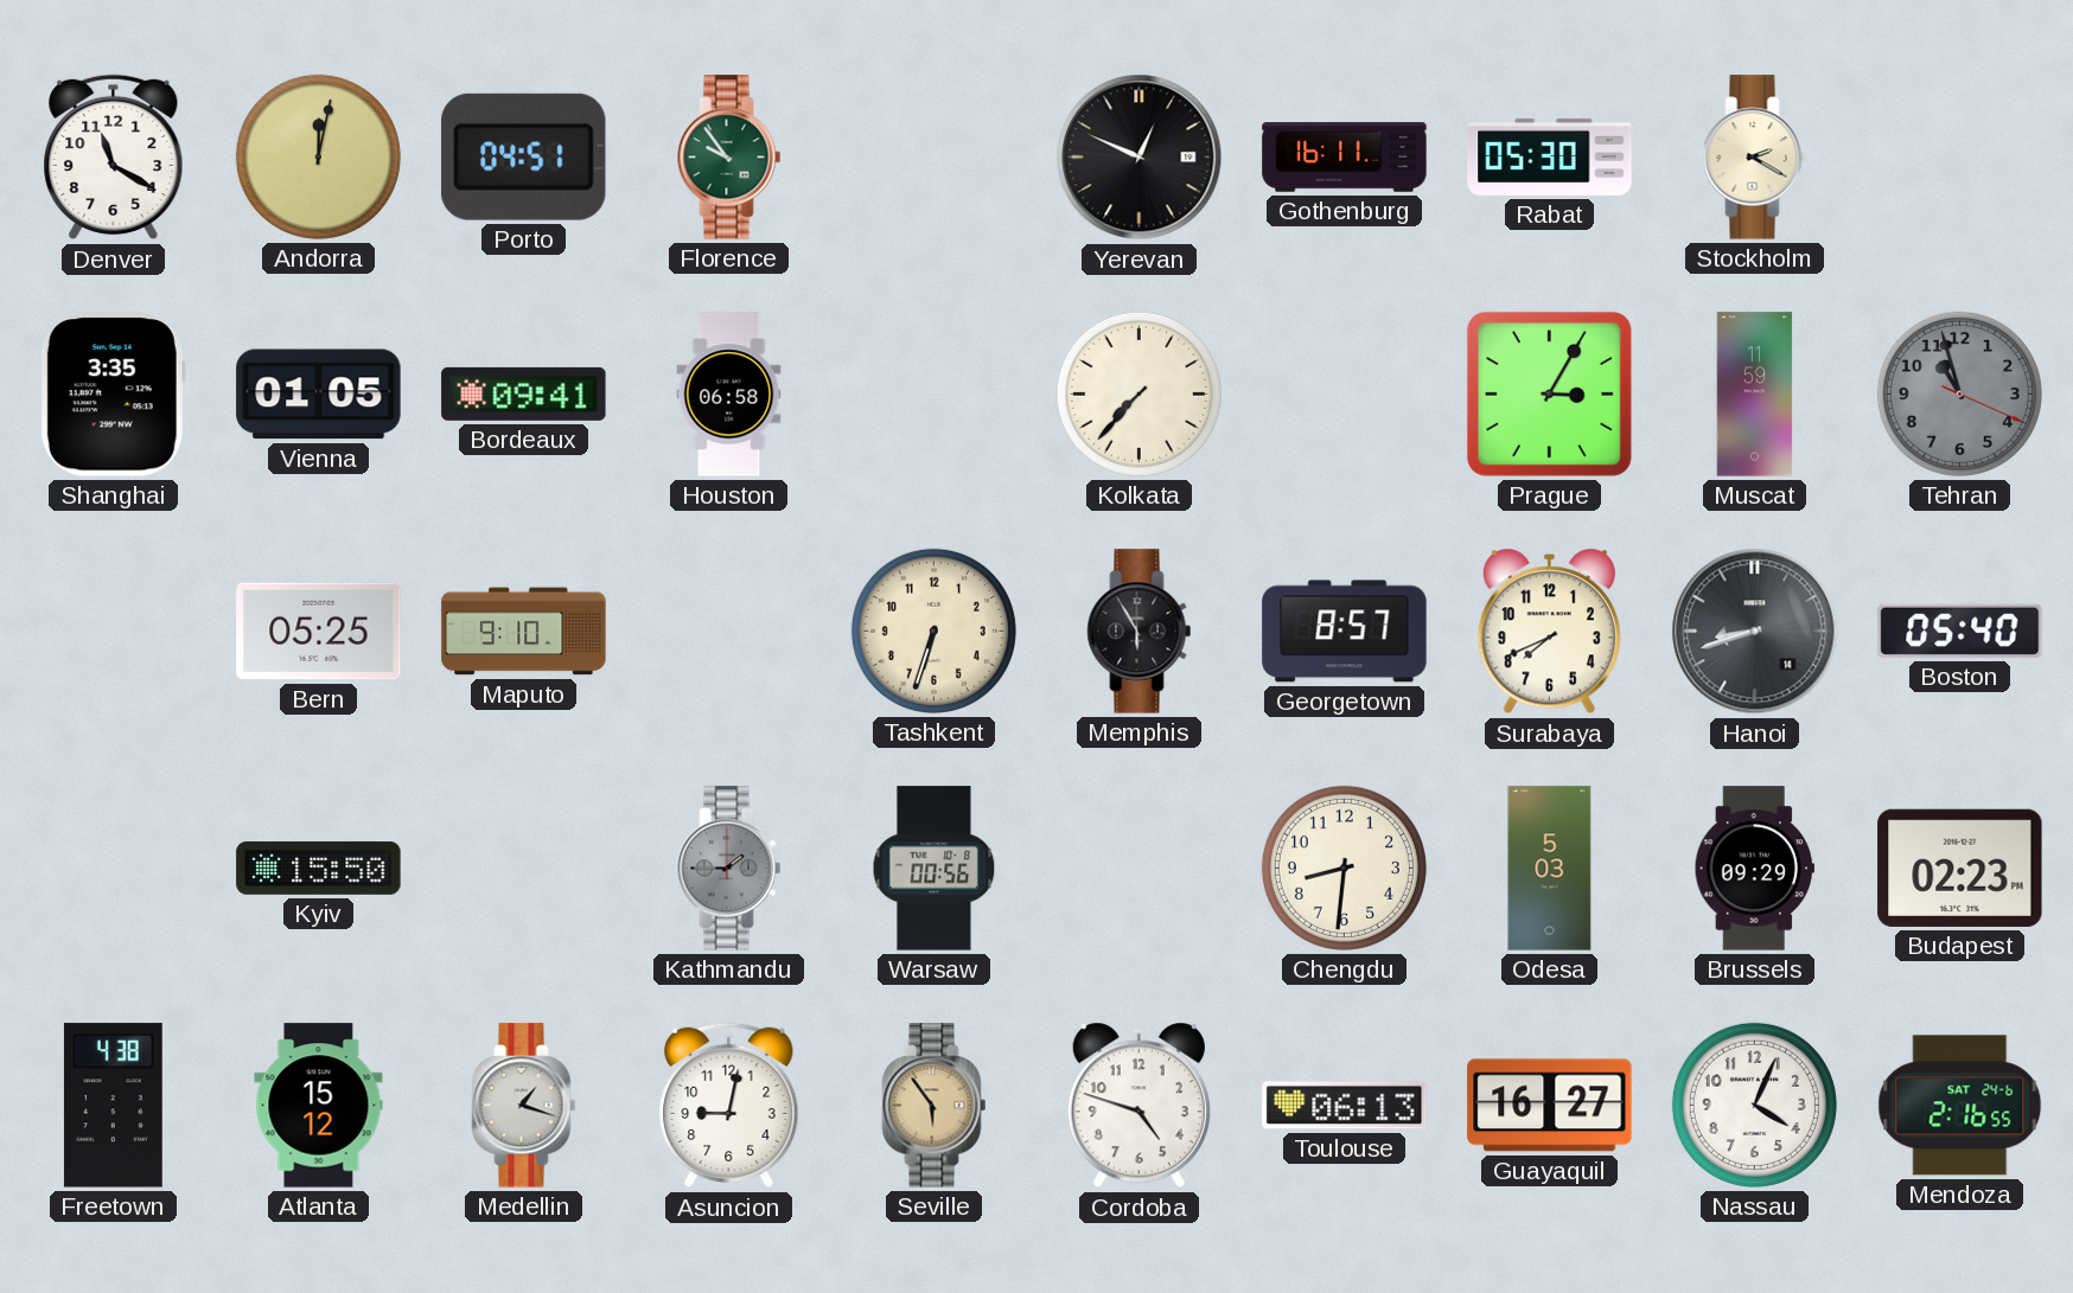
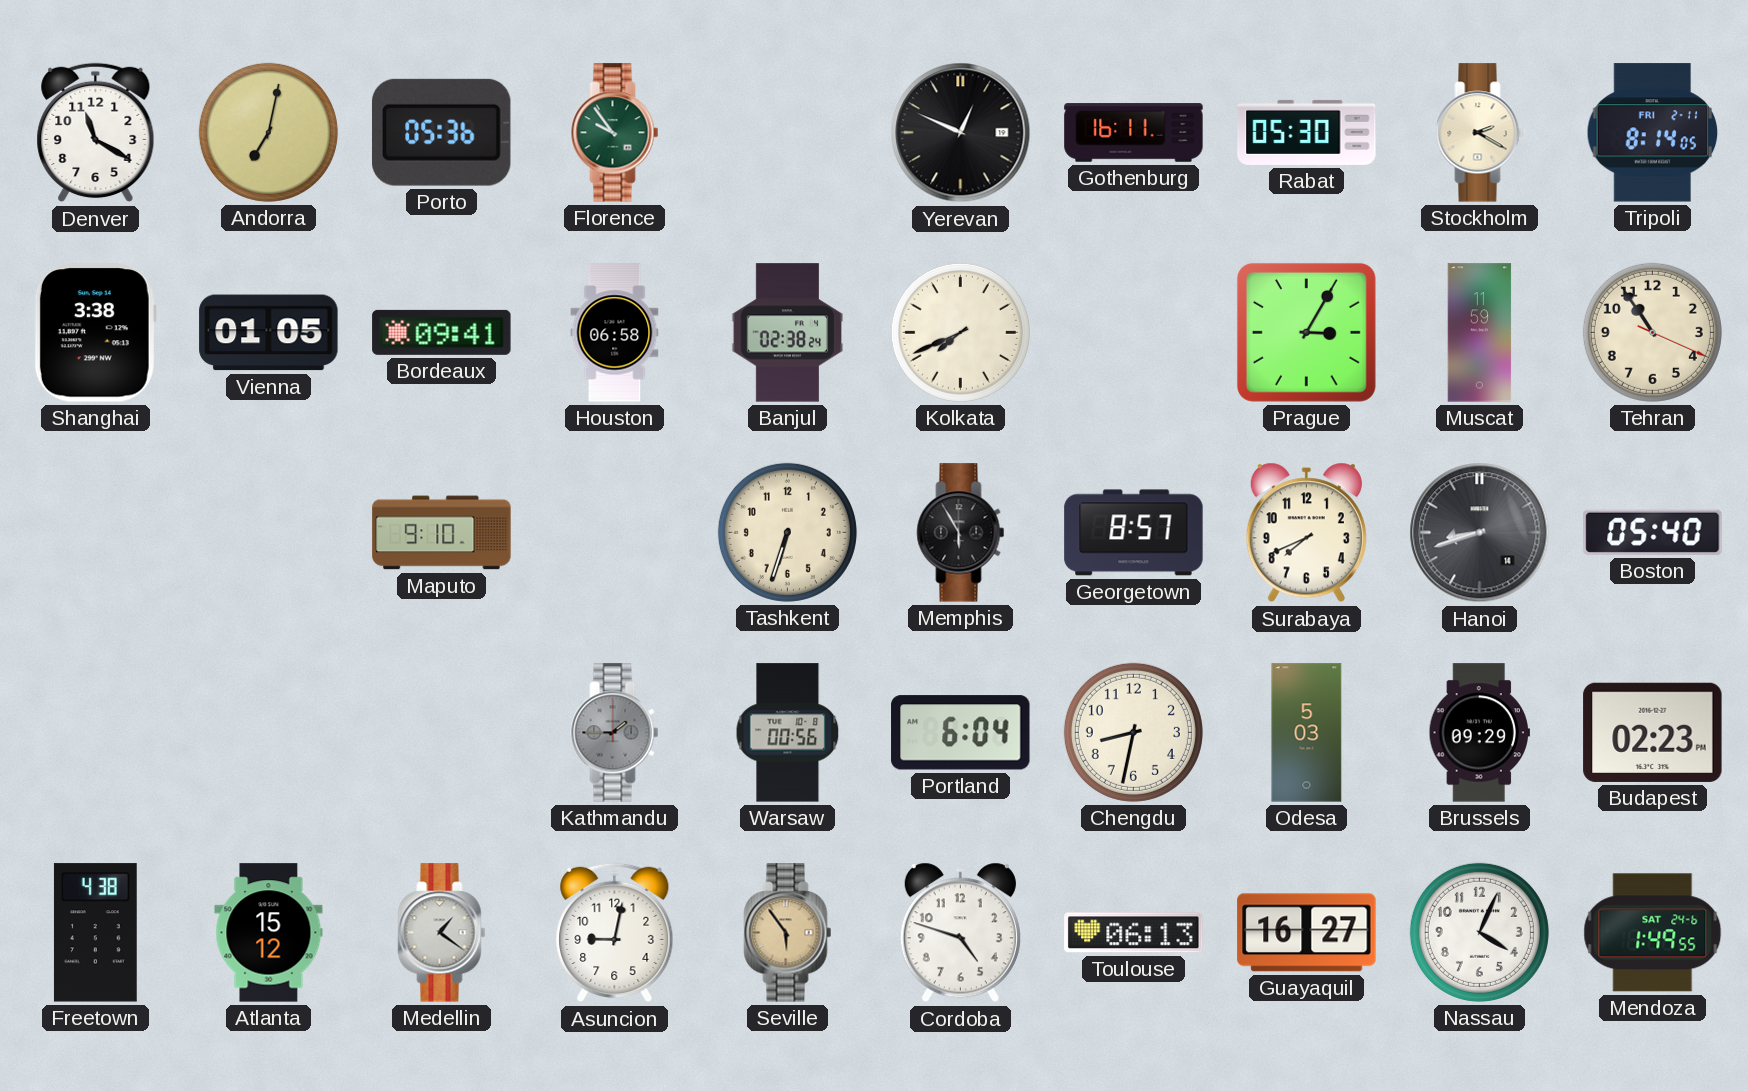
Andorra: 12:02 -> 7:02
Porto: 04:51 -> 05:36
Tripoli: none -> 8:14
Shanghai: 3:35 -> 3:38
Banjul: none -> 02:38
Kolkata: 7:37 -> 7:41
Tehran: 10:57 -> 10:54
Tehran dial: grey -> cream
Bern: 05:25 -> none
Kyiv: 15:50 -> none
Portland: none -> 6:04
Chengdu: 8:31 -> 8:32
Medellin: 1:18 -> 1:21
Mendoza: 2:16 -> 1:49
